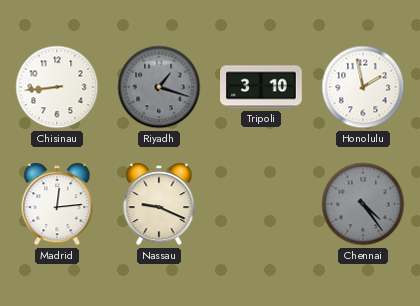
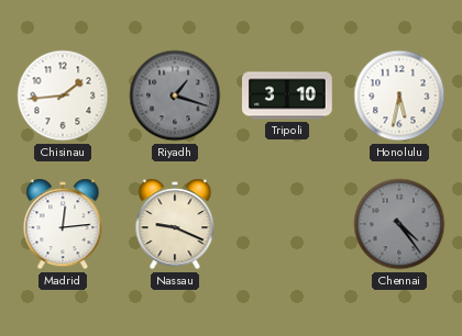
Chisinau: 8:44 -> 1:44
Honolulu: 1:58 -> 5:32
